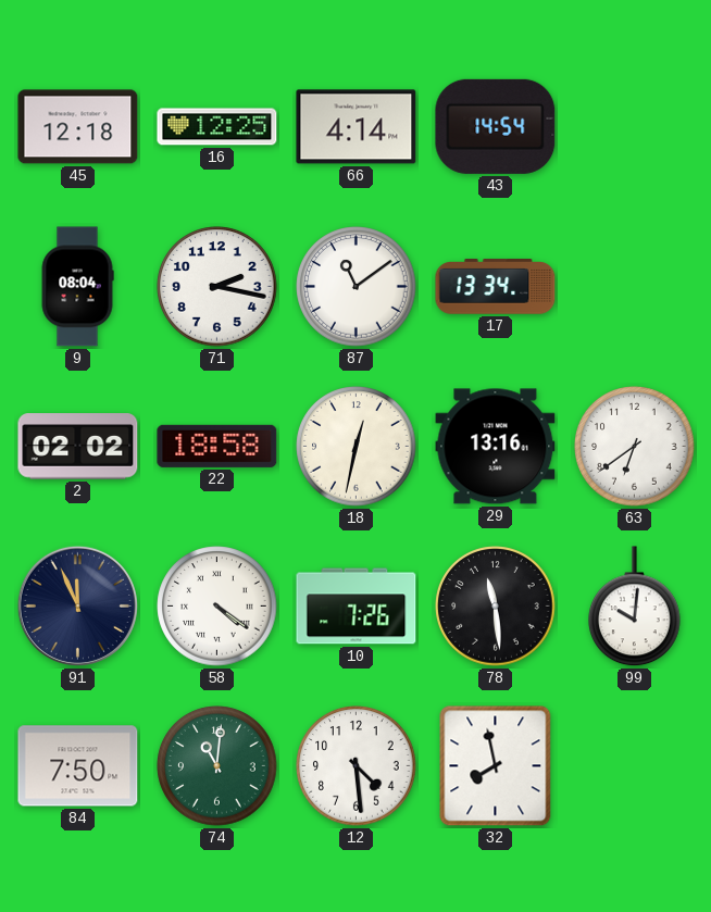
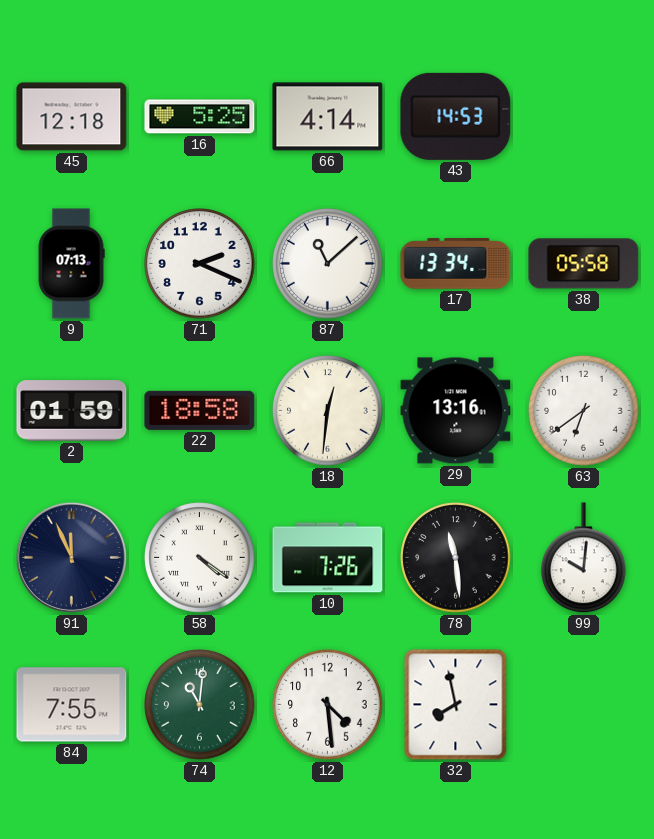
16: 12:25 -> 5:25
43: 14:54 -> 14:53
9: 08:04 -> 07:13
71: 2:17 -> 2:19
87: 11:09 -> 11:08
38: none -> 05:58
2: 02:02 -> 01:59
18: 12:32 -> 12:31
84: 7:50 -> 7:55
